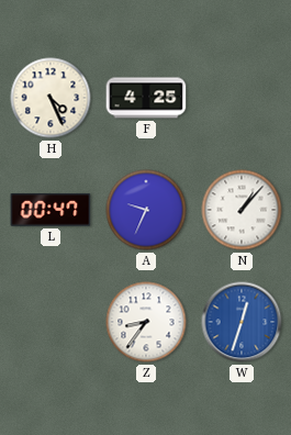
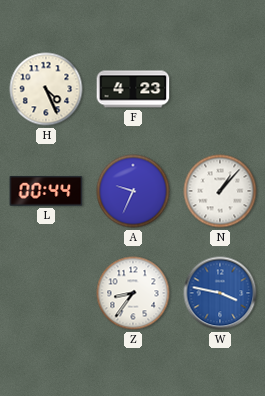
F: 4:25 -> 4:23
L: 00:47 -> 00:44
W: 12:33 -> 3:47
